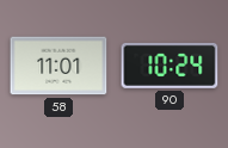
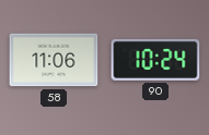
58: 11:01 -> 11:06
